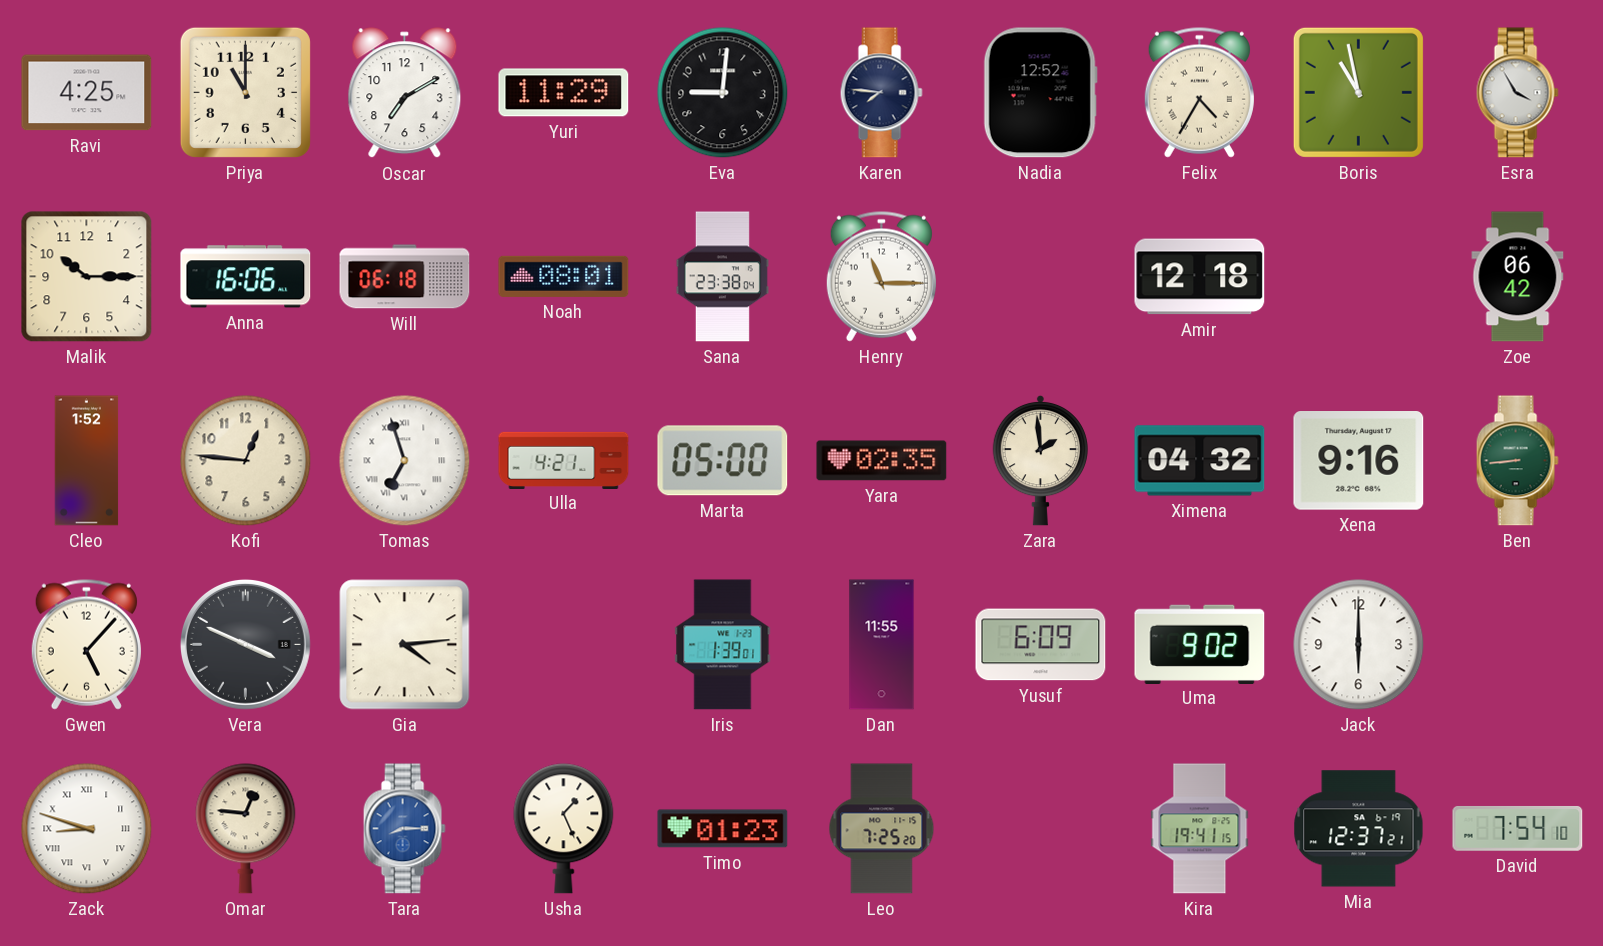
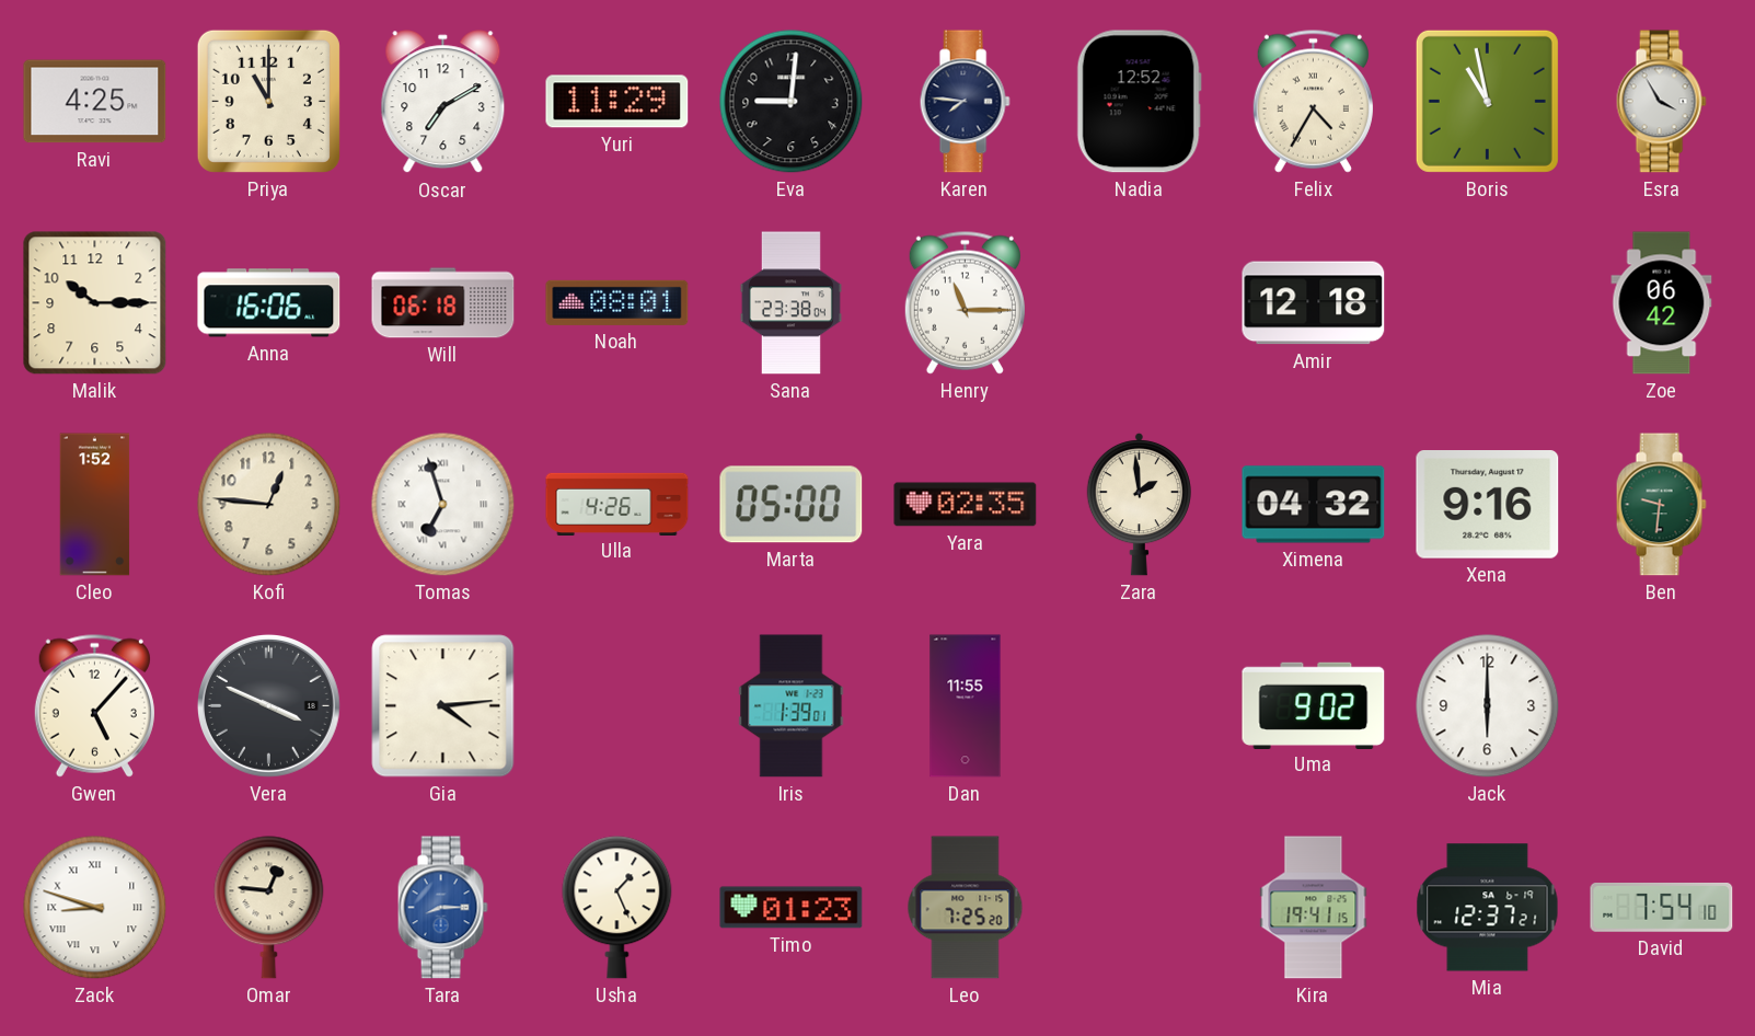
Ulla: 4:21 -> 4:26
Ben: 8:44 -> 9:31
Yusuf: 6:09 -> none
